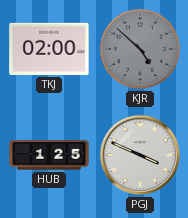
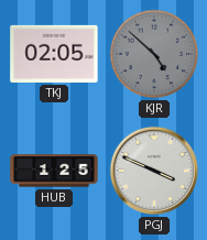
TKJ: 02:00 -> 02:05
